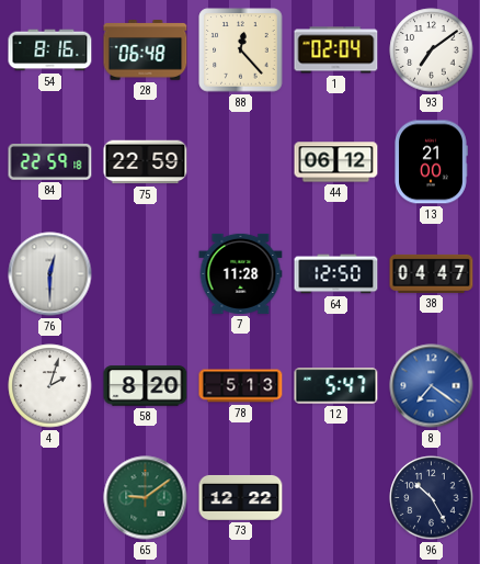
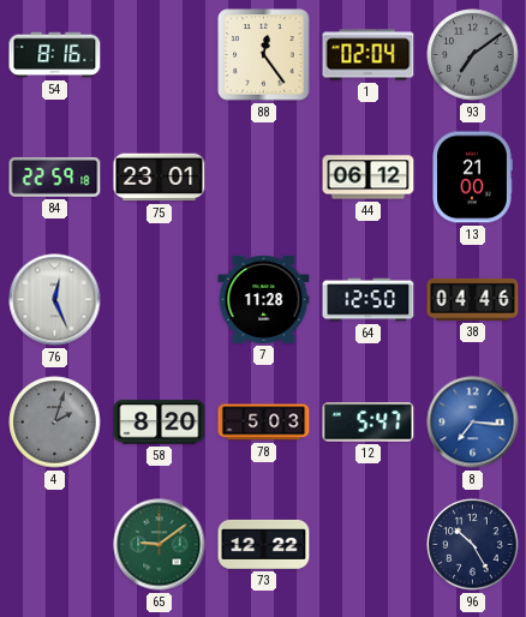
28: 06:48 -> none
88: 12:23 -> 12:24
93 dial: white -> grey
75: 22:59 -> 23:01
76: 12:30 -> 12:26
38: 04:47 -> 04:46
4 dial: white -> grey
78: 5:13 -> 5:03
8: 7:21 -> 7:16
